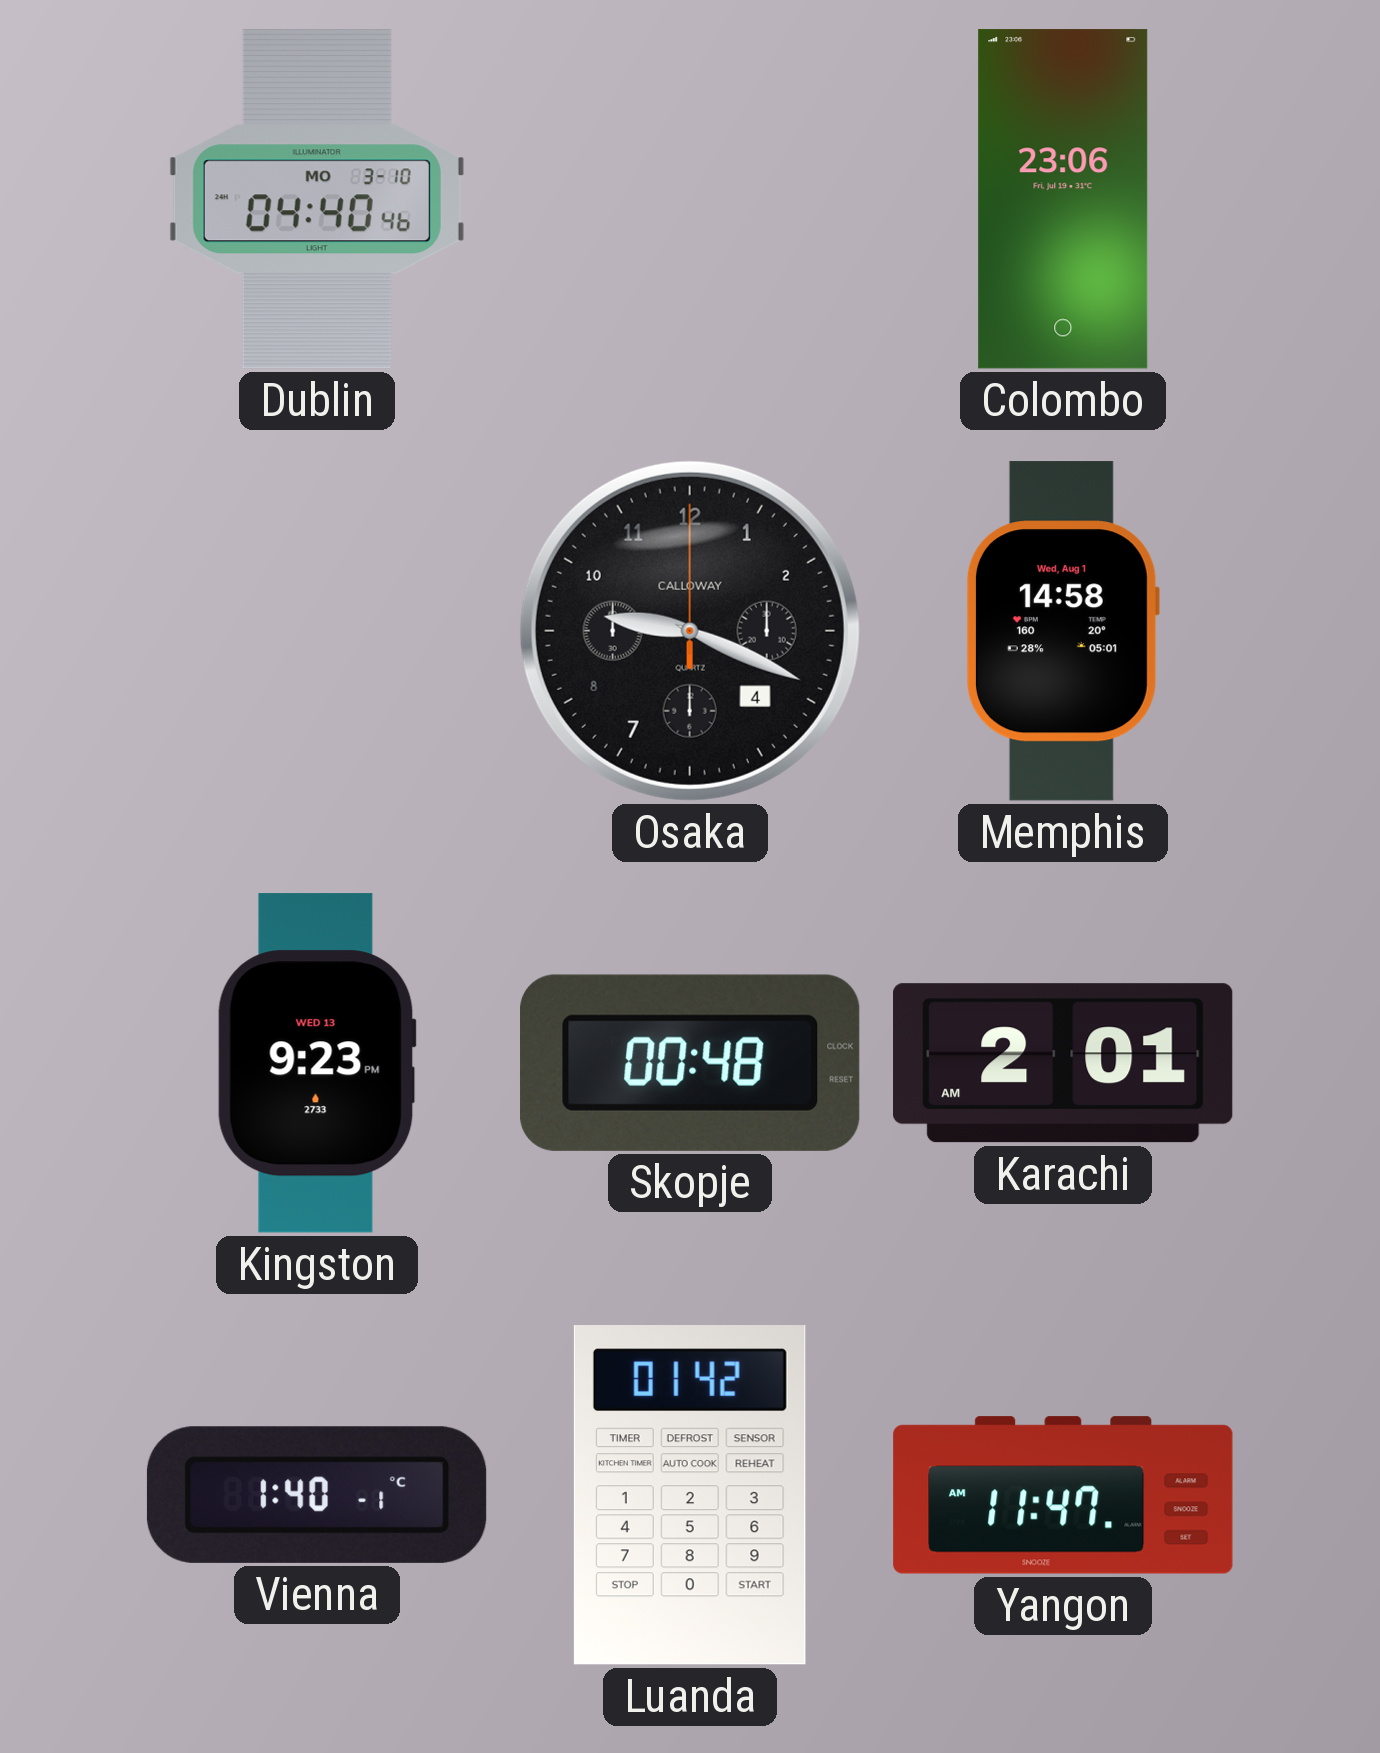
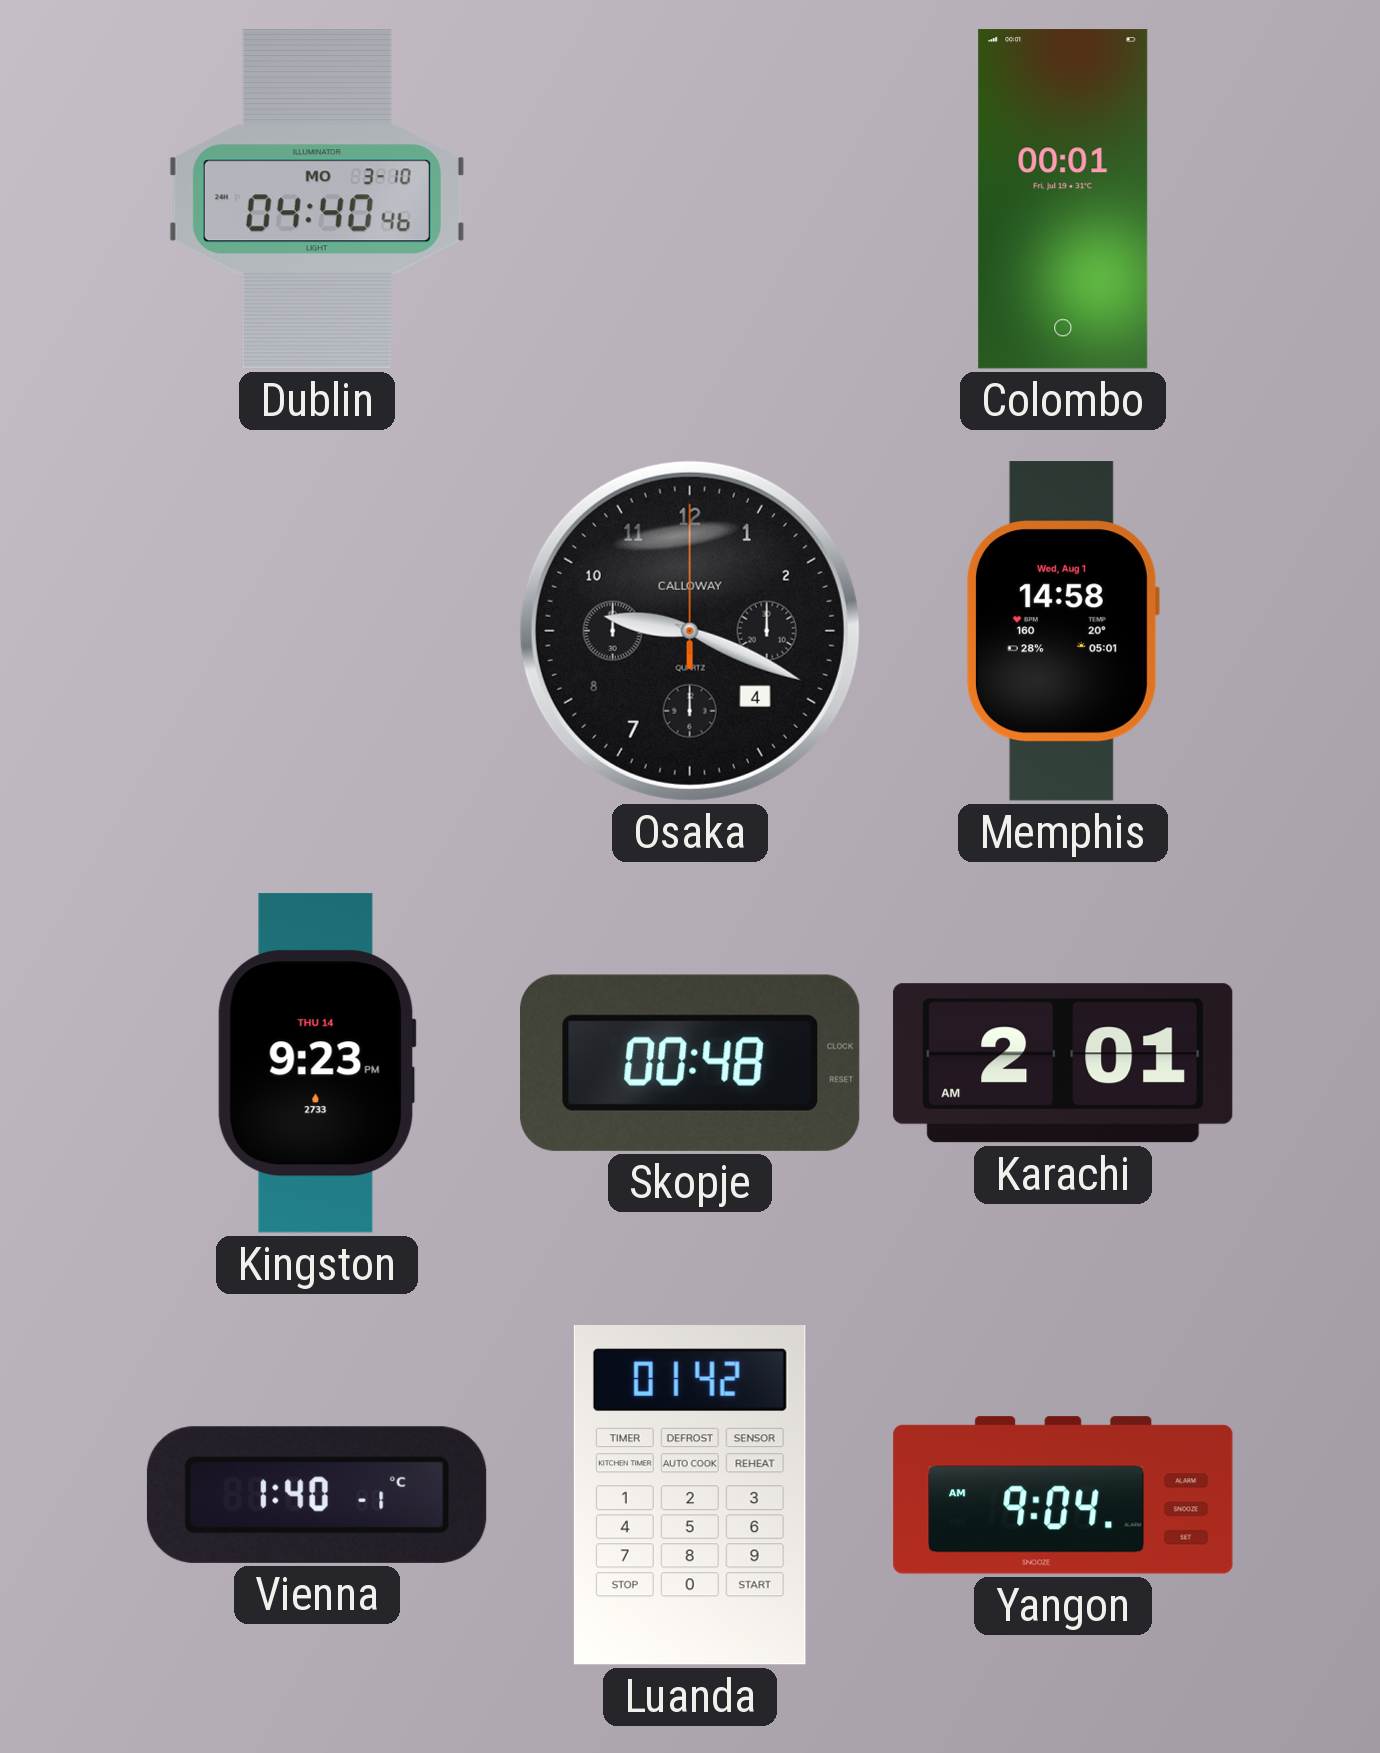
Colombo: 23:06 -> 00:01
Kingston date: WED 13 -> THU 14
Yangon: 11:47 -> 9:04
